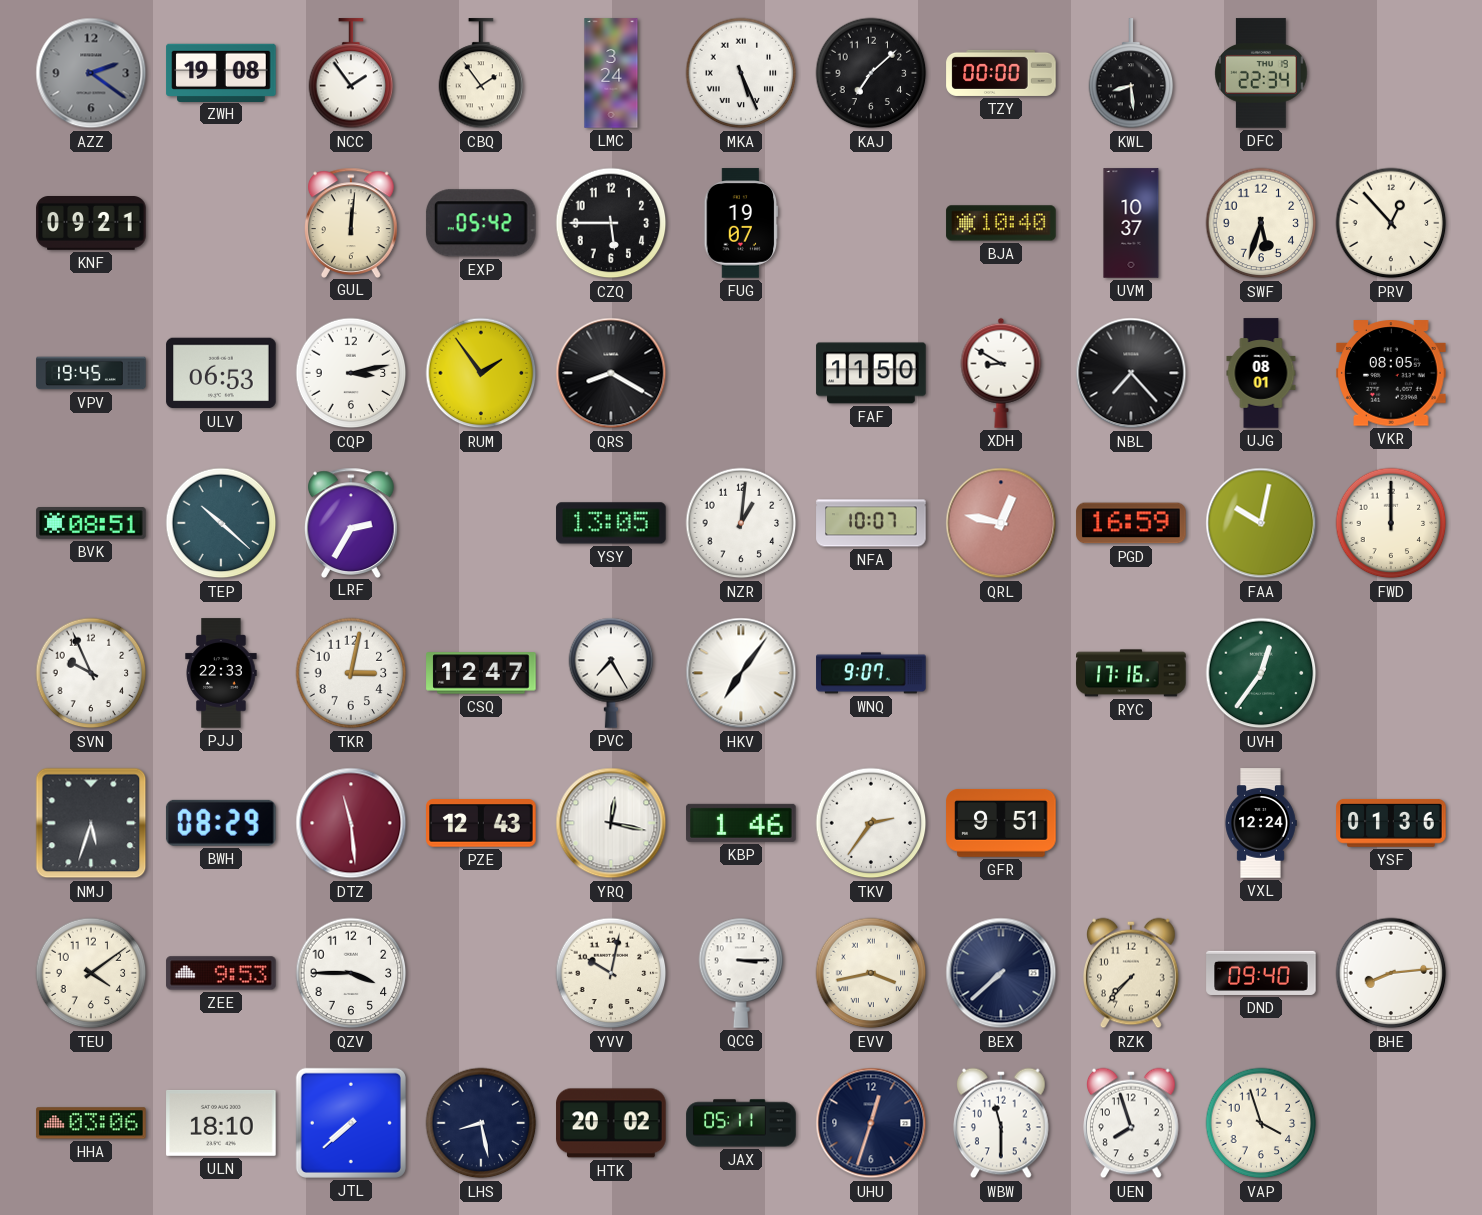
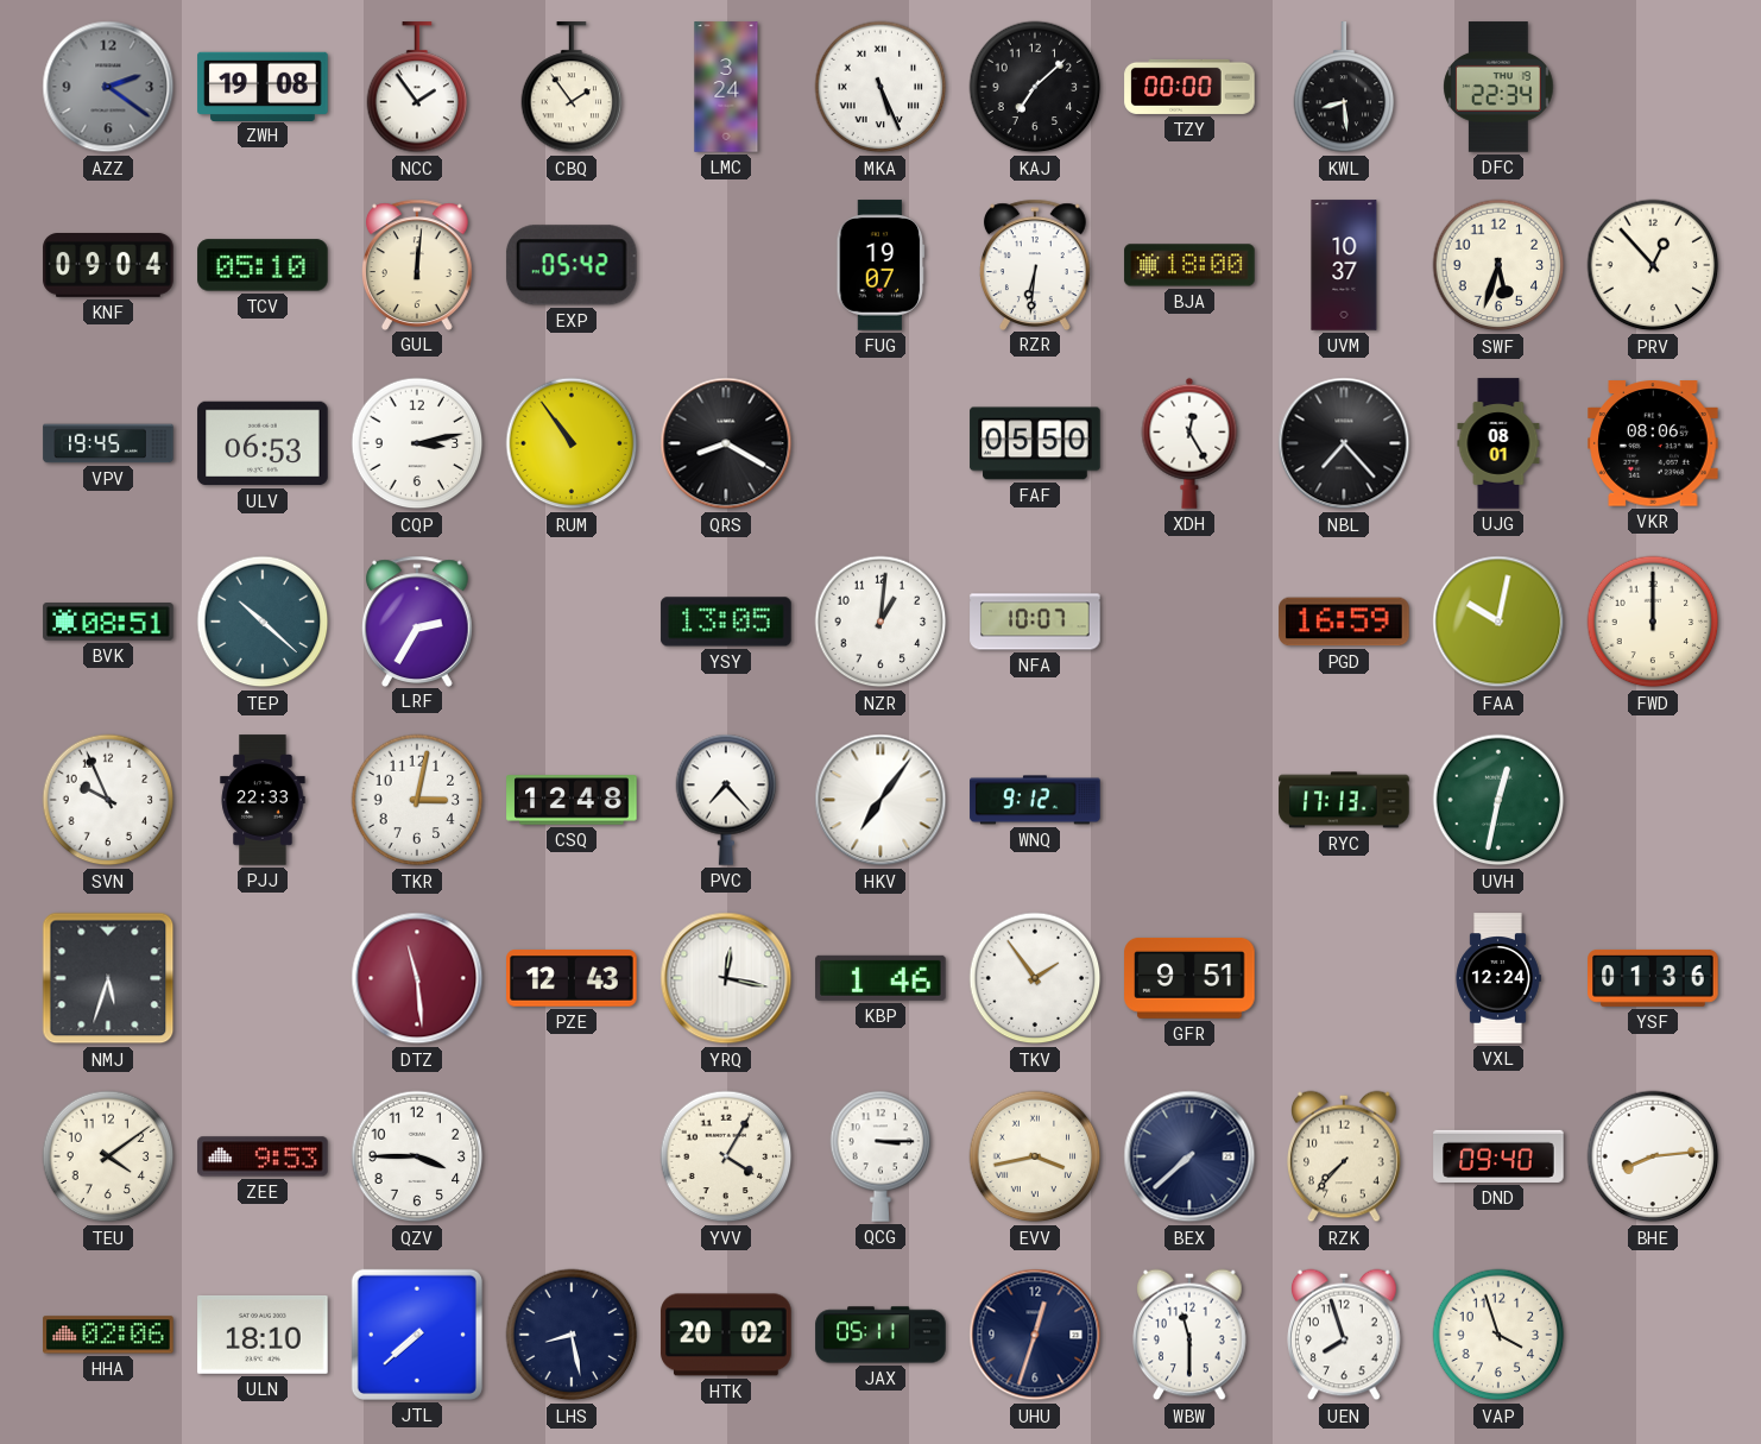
KNF: 09:21 -> 09:04
TCV: none -> 05:10
CZQ: 5:45 -> none
RZR: none -> 6:31
BJA: 10:40 -> 18:00
RUM: 1:54 -> 10:54
FAF: 11:50 -> 05:50
XDH: 8:50 -> 12:25
VKR: 08:05 -> 08:06
QRL: 12:47 -> none
CSQ: 12:47 -> 12:48
PVC: 7:25 -> 7:23
WNQ: 9:07 -> 9:12
RYC: 17:16 -> 17:13
UVH: 12:36 -> 12:32
BWH: 08:29 -> none
TKV: 2:36 -> 1:54
YVV: 10:02 -> 4:05
HHA: 03:06 -> 02:06
